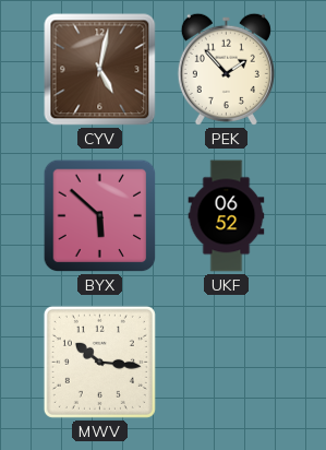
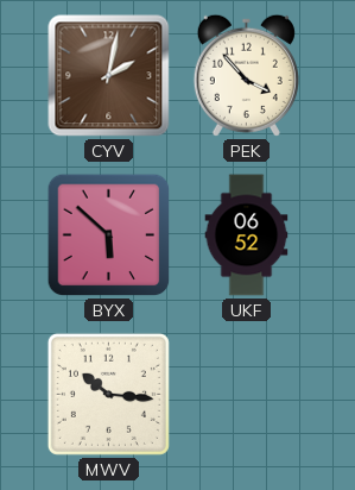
CYV: 5:02 -> 2:02
PEK: 1:53 -> 3:53
